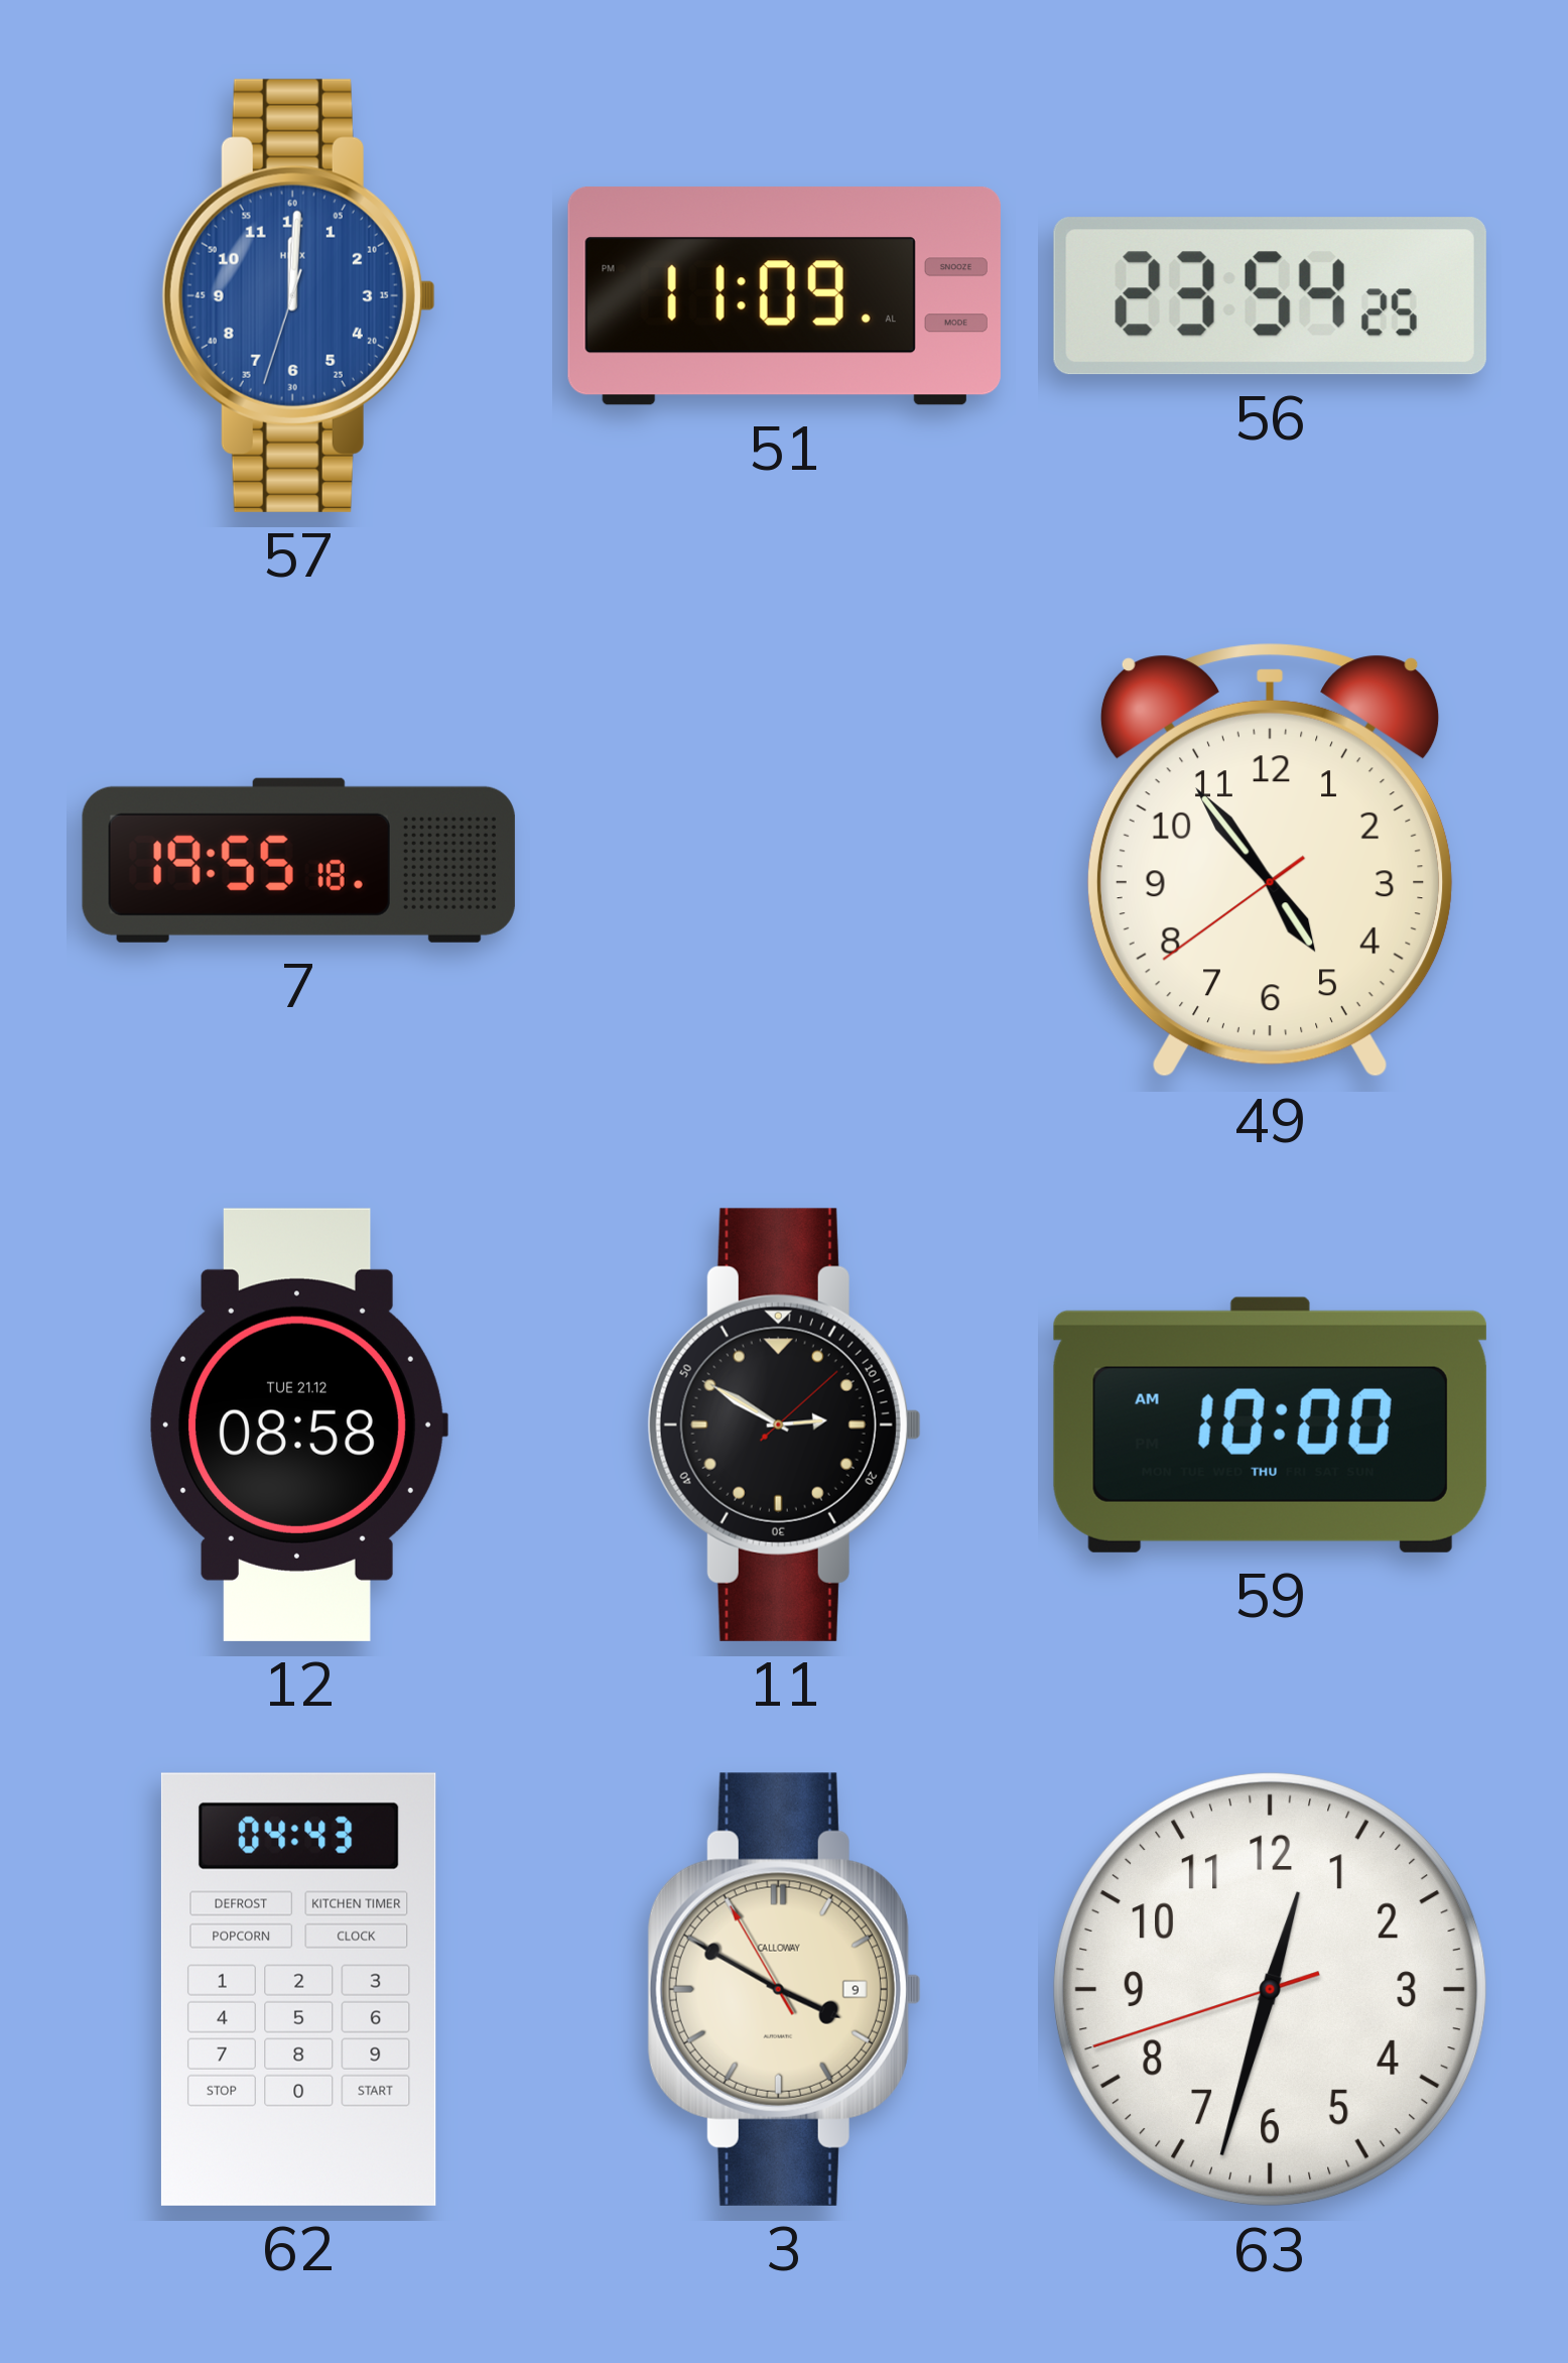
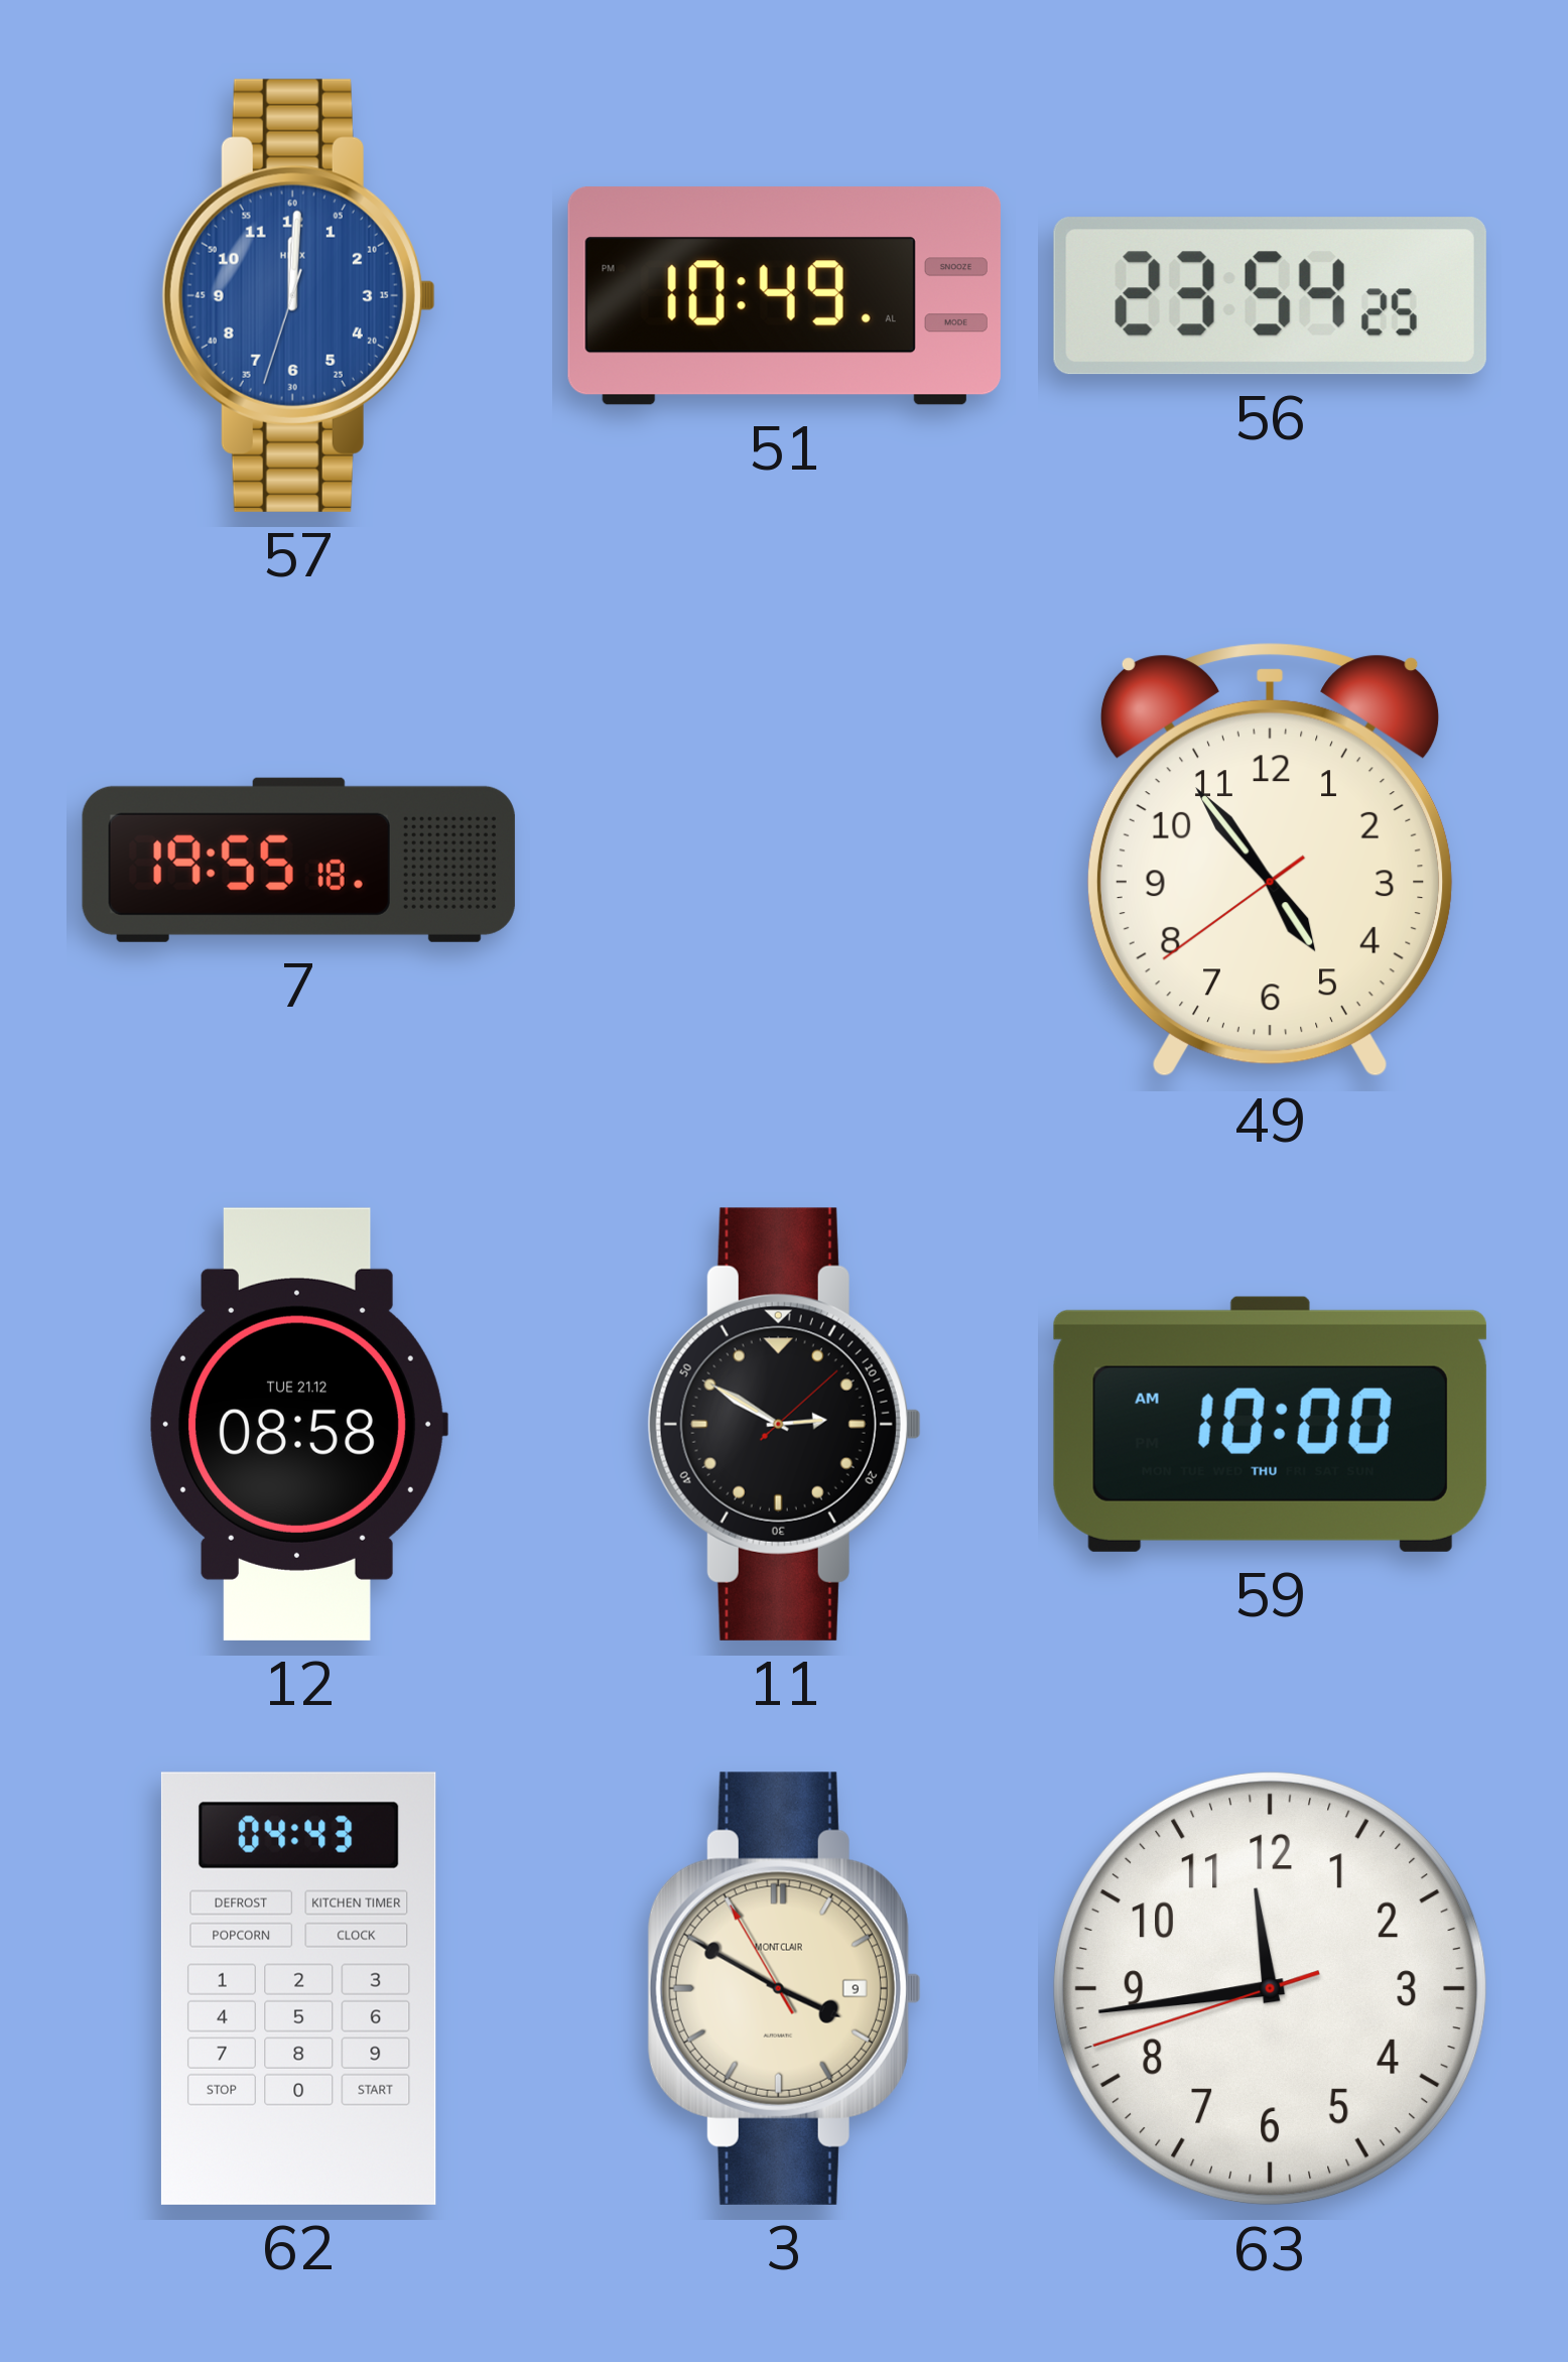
51: 11:09 -> 10:49
3 brand: CALLOWAY -> MONTCLAIR
63: 12:32 -> 11:43
